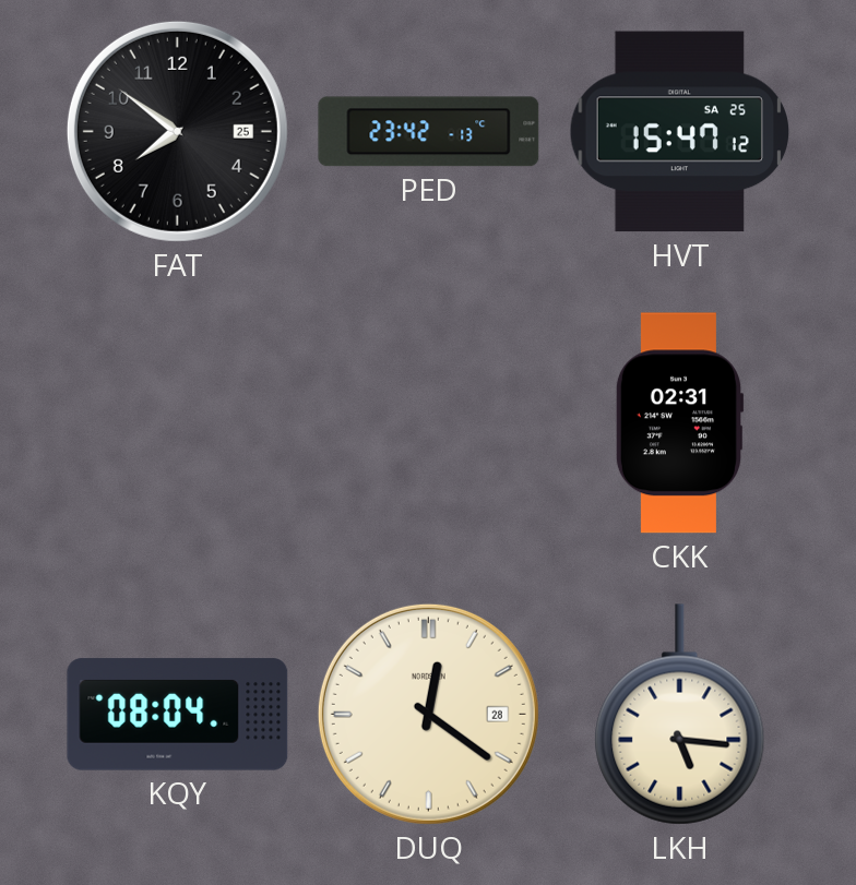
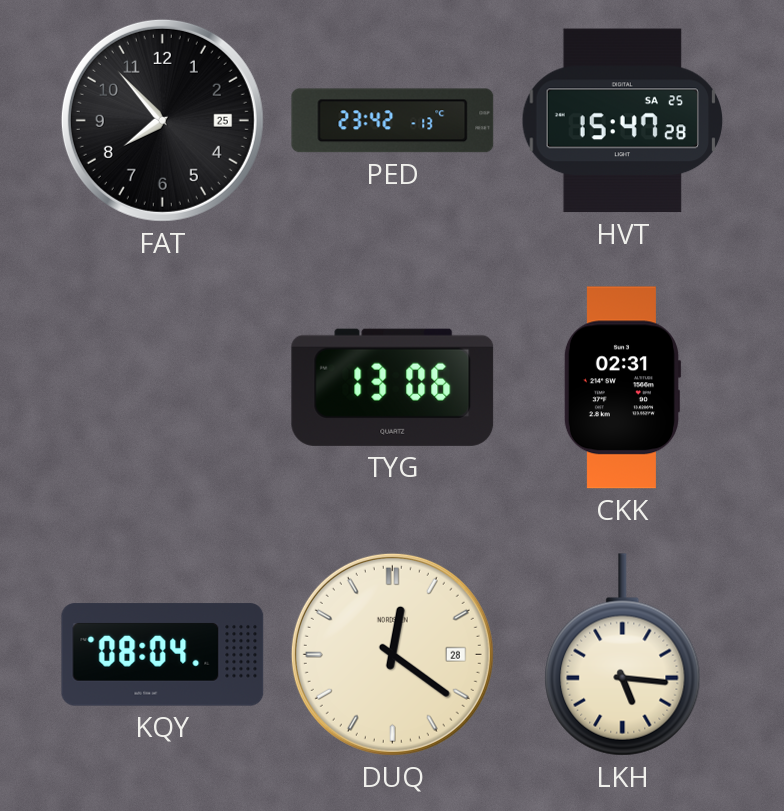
FAT: 7:51 -> 7:53
HVT: 15:47:12 -> 15:47:28
TYG: none -> 13:06
